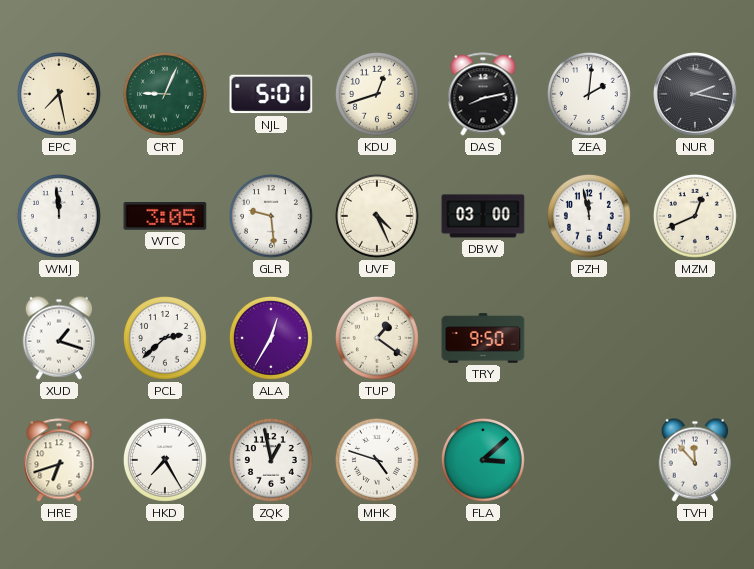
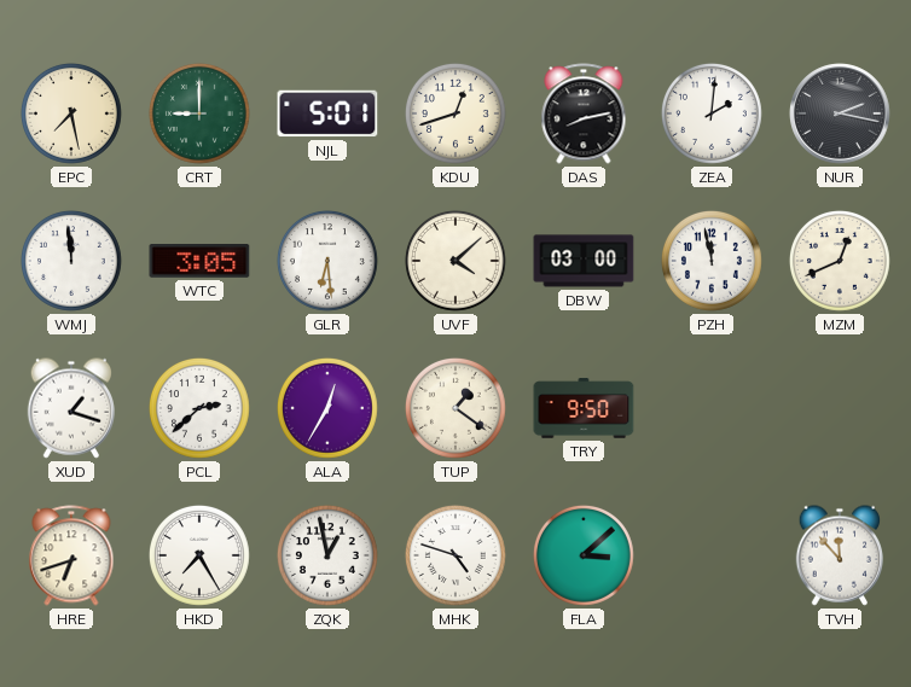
CRT: 9:04 -> 9:00
GLR: 9:29 -> 6:29
UVF: 4:26 -> 4:08
